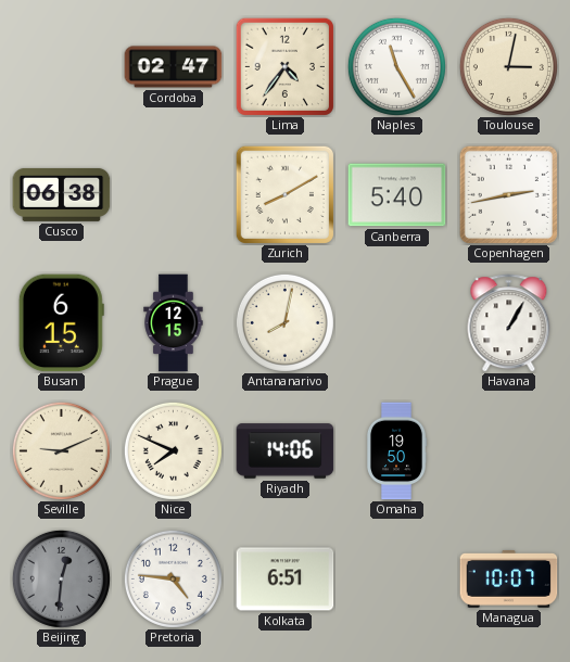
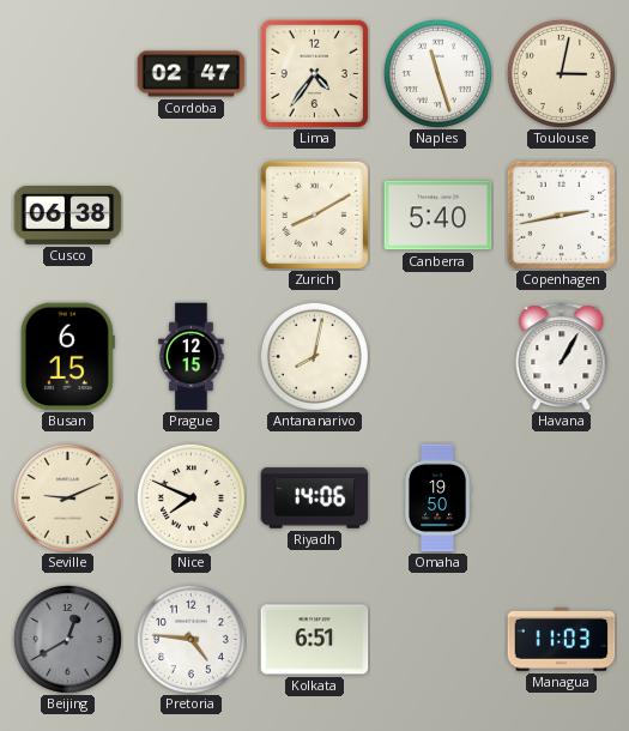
Naples: 11:25 -> 11:27
Beijing: 12:31 -> 12:40
Managua: 10:07 -> 11:03
